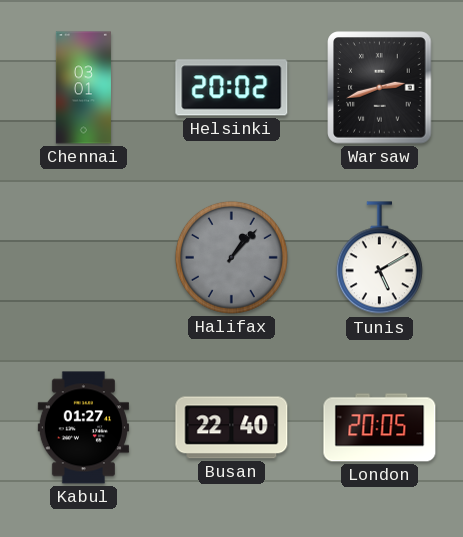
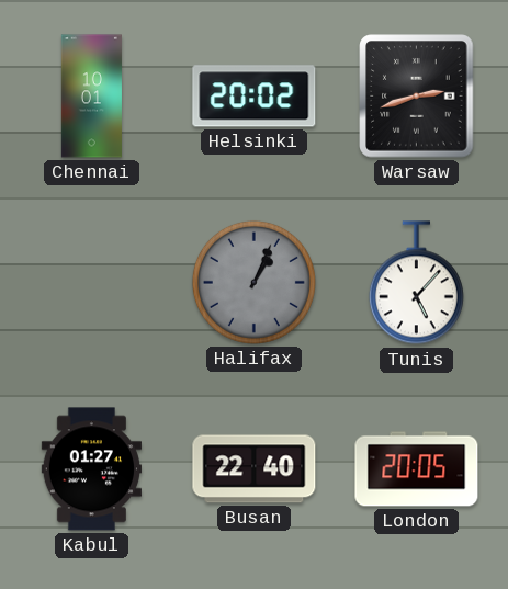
Chennai: 03:01 -> 10:01
Halifax: 1:07 -> 1:04
Tunis: 5:10 -> 5:07
